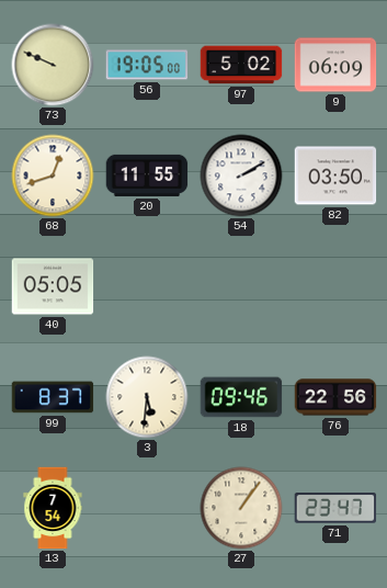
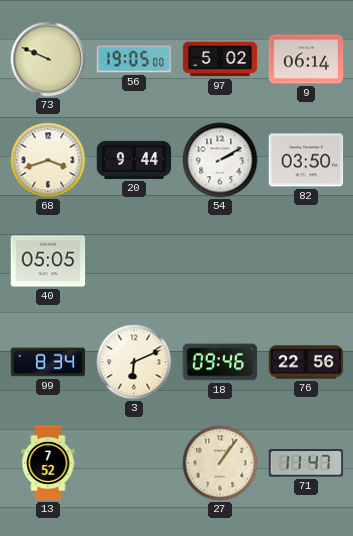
9: 06:09 -> 06:14
68: 12:42 -> 3:42
20: 11:55 -> 9:44
99: 8:37 -> 8:34
3: 5:31 -> 6:11
13: 7:54 -> 7:52
71: 23:47 -> 11:47
